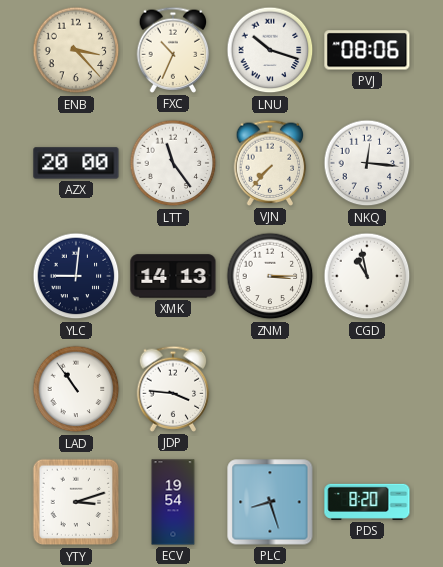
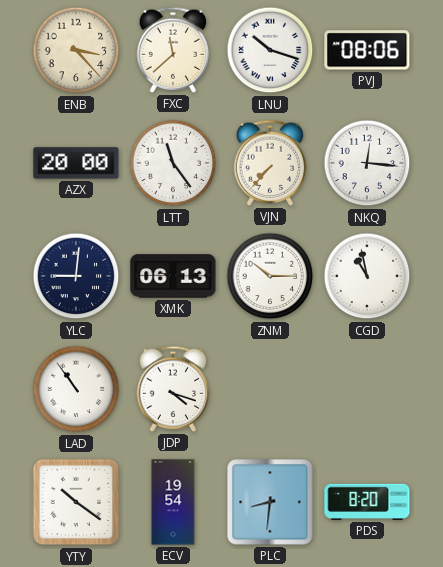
FXC: 10:34 -> 11:38
XMK: 14:13 -> 06:13
ZNM: 3:15 -> 10:15
JDP: 3:46 -> 4:18
YTY: 3:12 -> 10:21
PLC: 8:27 -> 8:31
